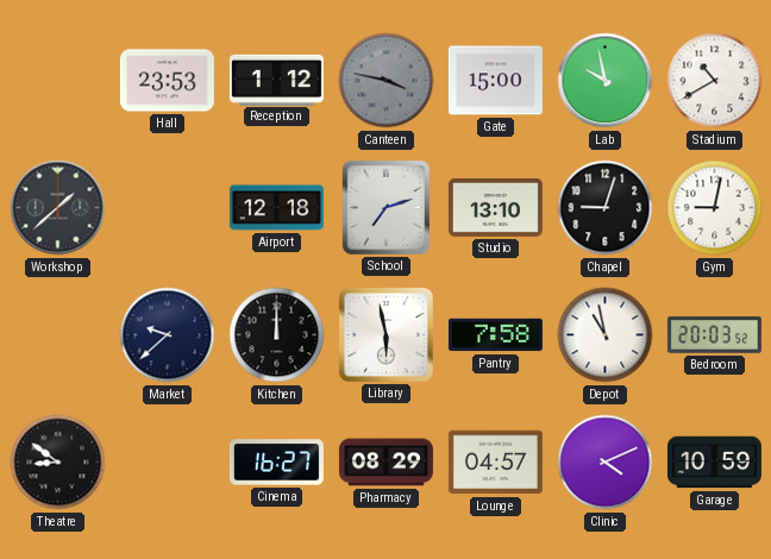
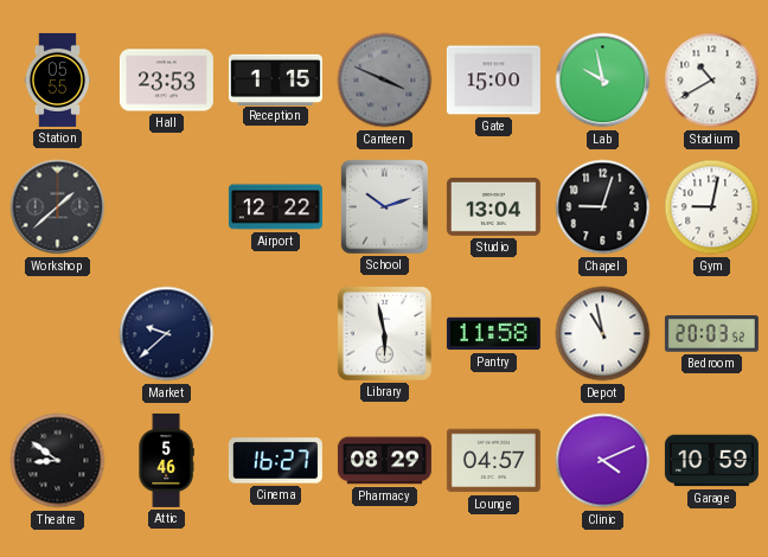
Station: none -> 05:55
Reception: 1:12 -> 1:15
Canteen: 3:47 -> 3:49
Airport: 12:18 -> 12:22
School: 7:12 -> 10:12
Studio: 13:10 -> 13:04
Kitchen: 12:00 -> none
Pantry: 7:58 -> 11:58
Attic: none -> 5:46
